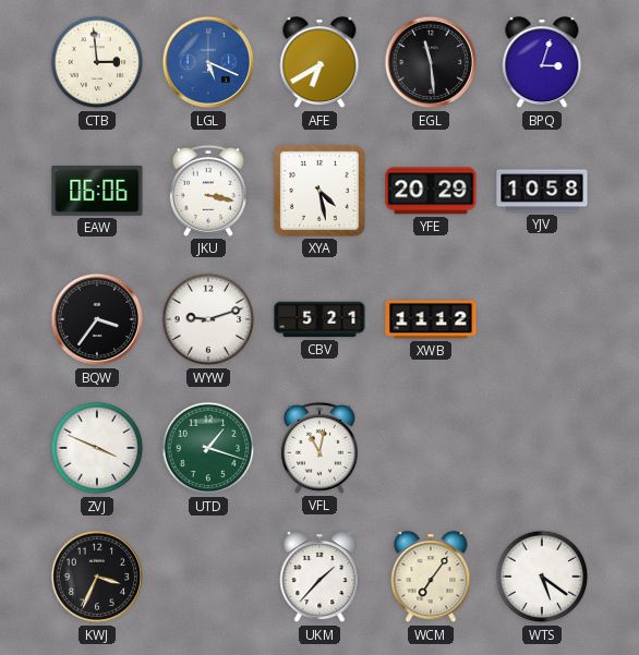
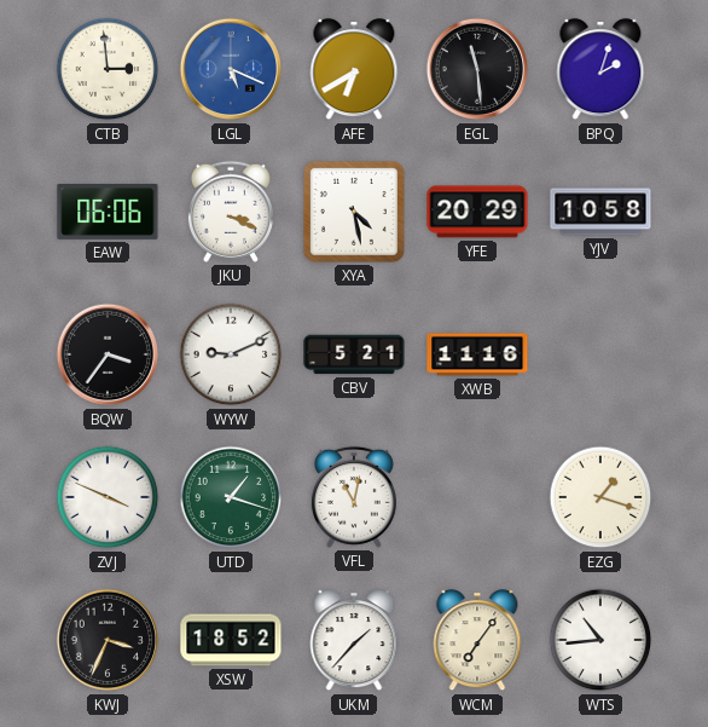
BPQ: 3:03 -> 2:03
JKU: 3:17 -> 3:19
WYW: 9:12 -> 9:11
XWB: 11:12 -> 11:16
EZG: none -> 1:18
XSW: none -> 18:52
WTS: 5:21 -> 10:44
